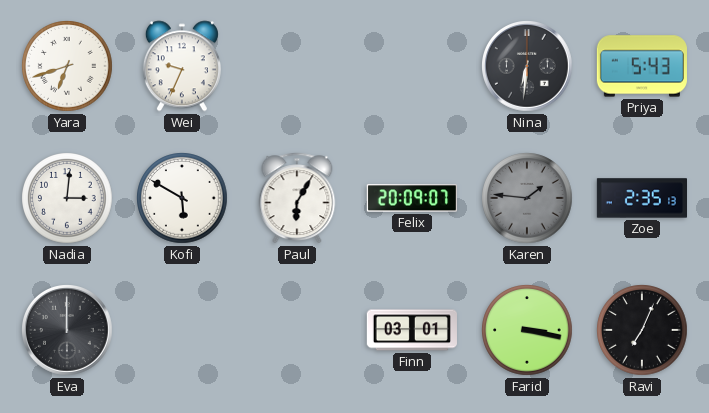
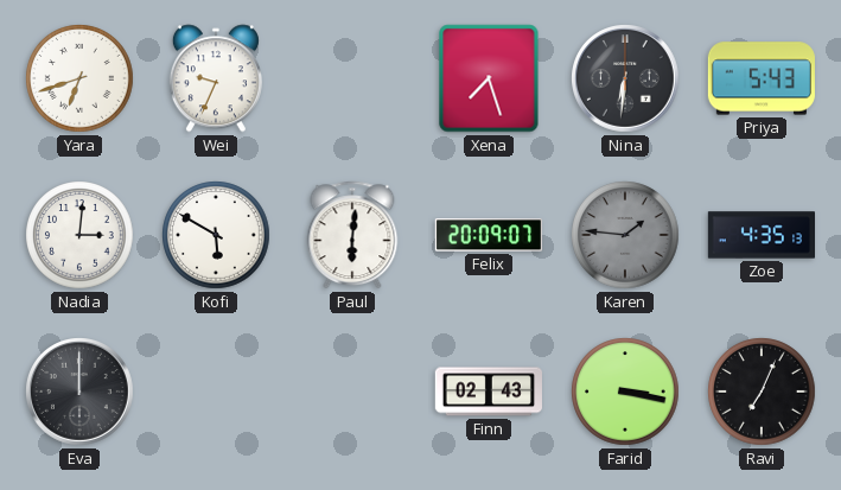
Xena: none -> 7:27
Paul: 6:05 -> 6:01
Zoe: 2:35 -> 4:35
Finn: 03:01 -> 02:43
